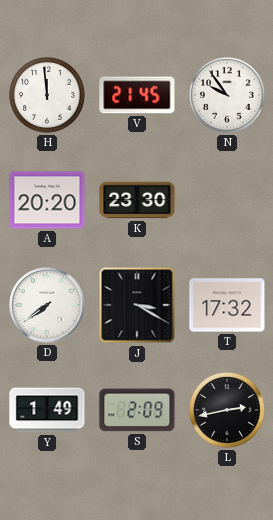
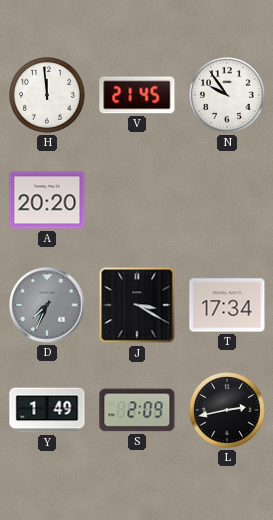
K: 23:30 -> none
D: 7:39 -> 7:34
D dial: white -> grey
T: 17:32 -> 17:34
